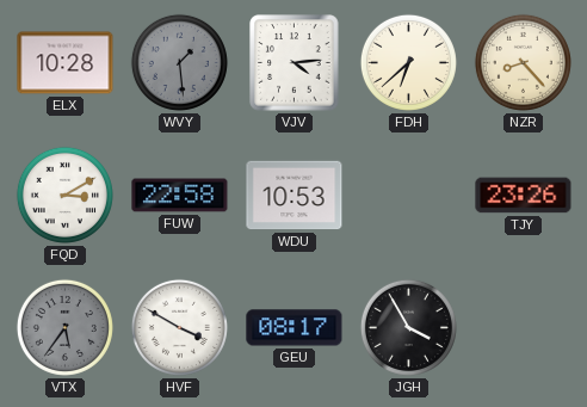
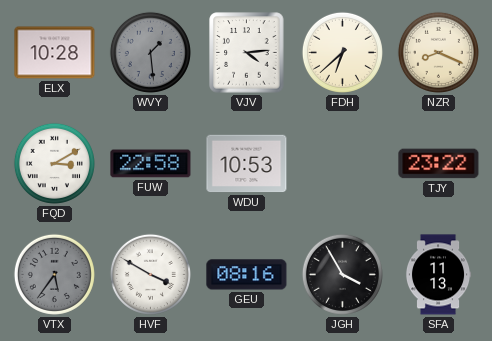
NZR: 8:23 -> 8:19
TJY: 23:26 -> 23:22
GEU: 08:17 -> 08:16
SFA: none -> 11:13
